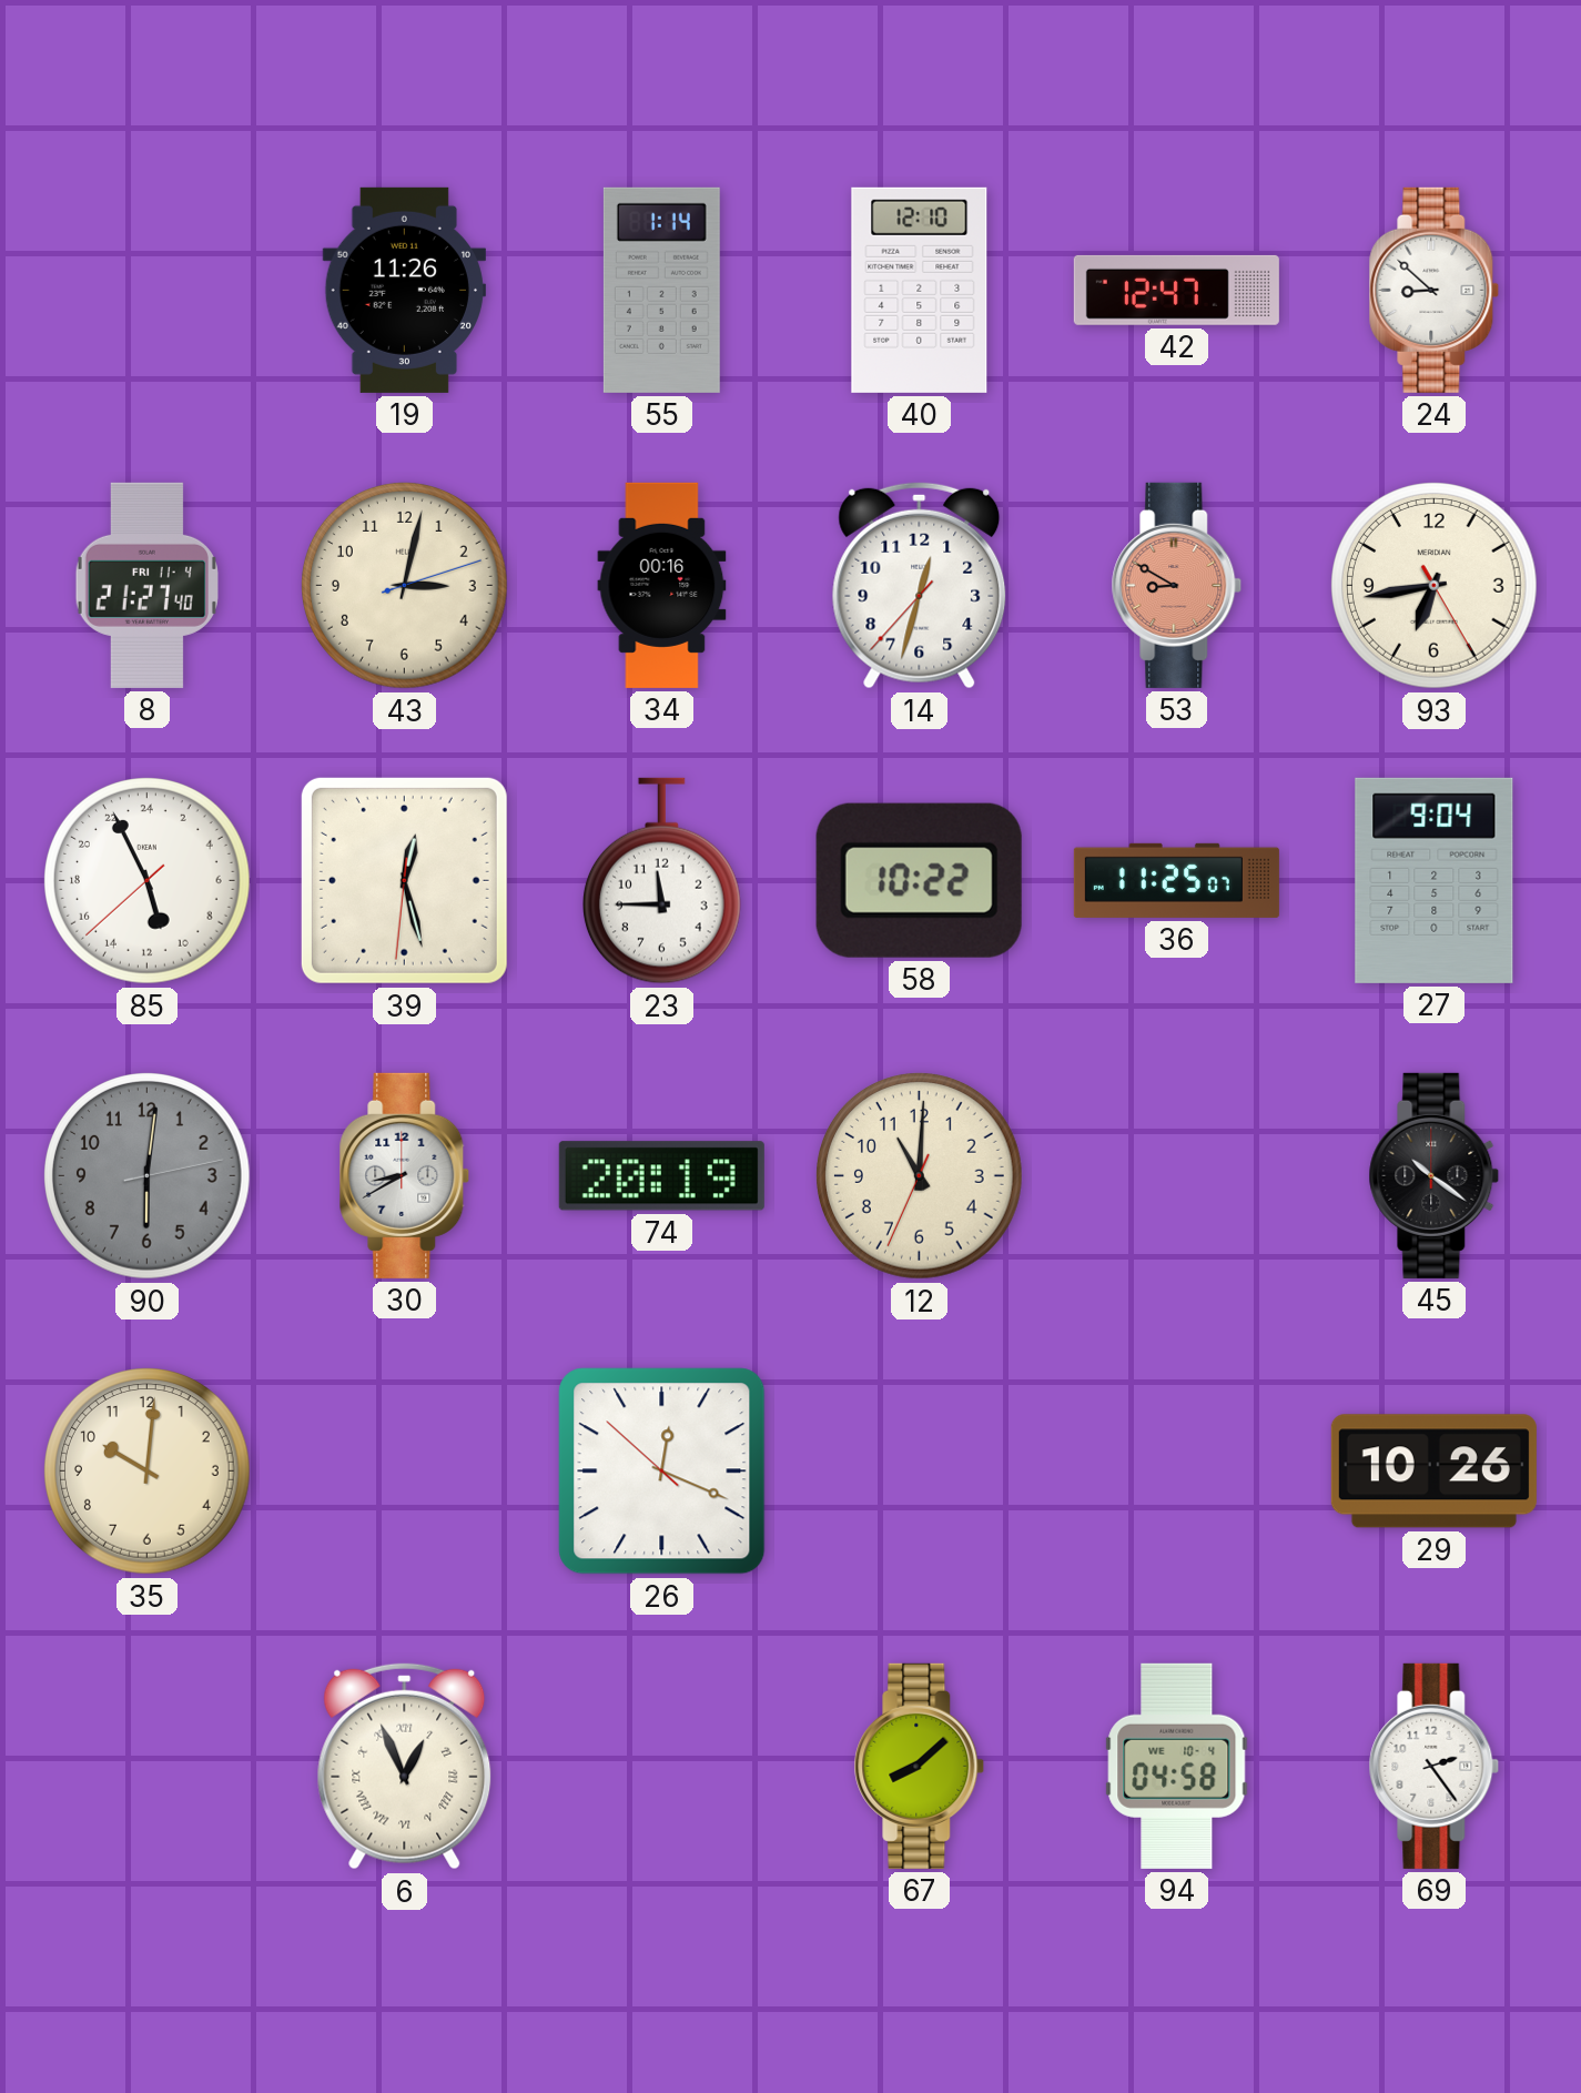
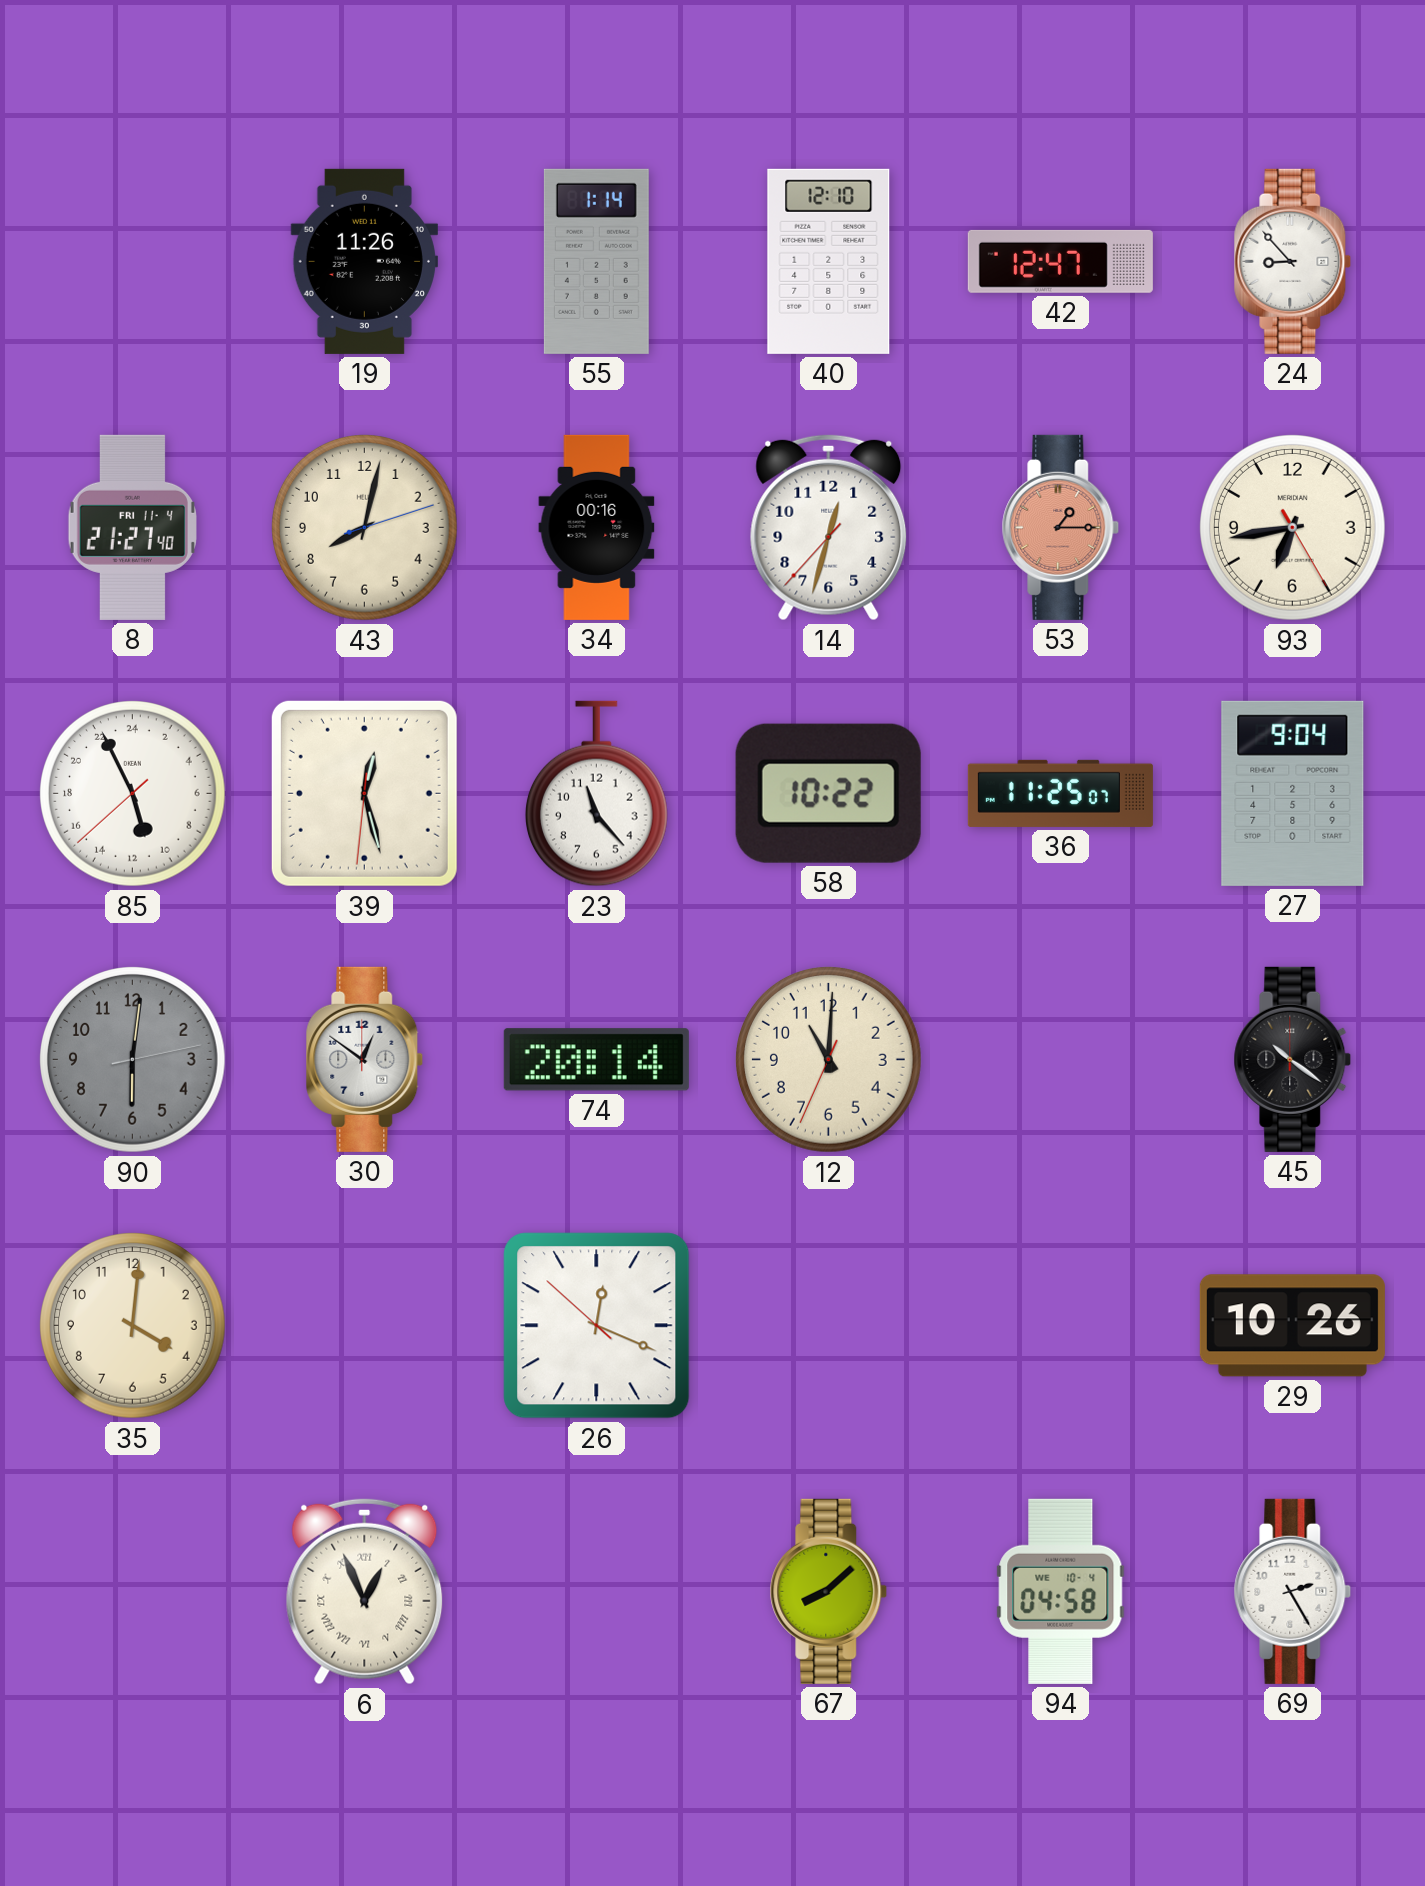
24: 8:52 -> 8:53
43: 3:02 -> 8:02
53: 8:50 -> 1:15
23: 11:45 -> 11:23
30: 8:40 -> 12:51
74: 20:19 -> 20:14
35: 10:01 -> 4:01
69: 2:24 -> 2:25
